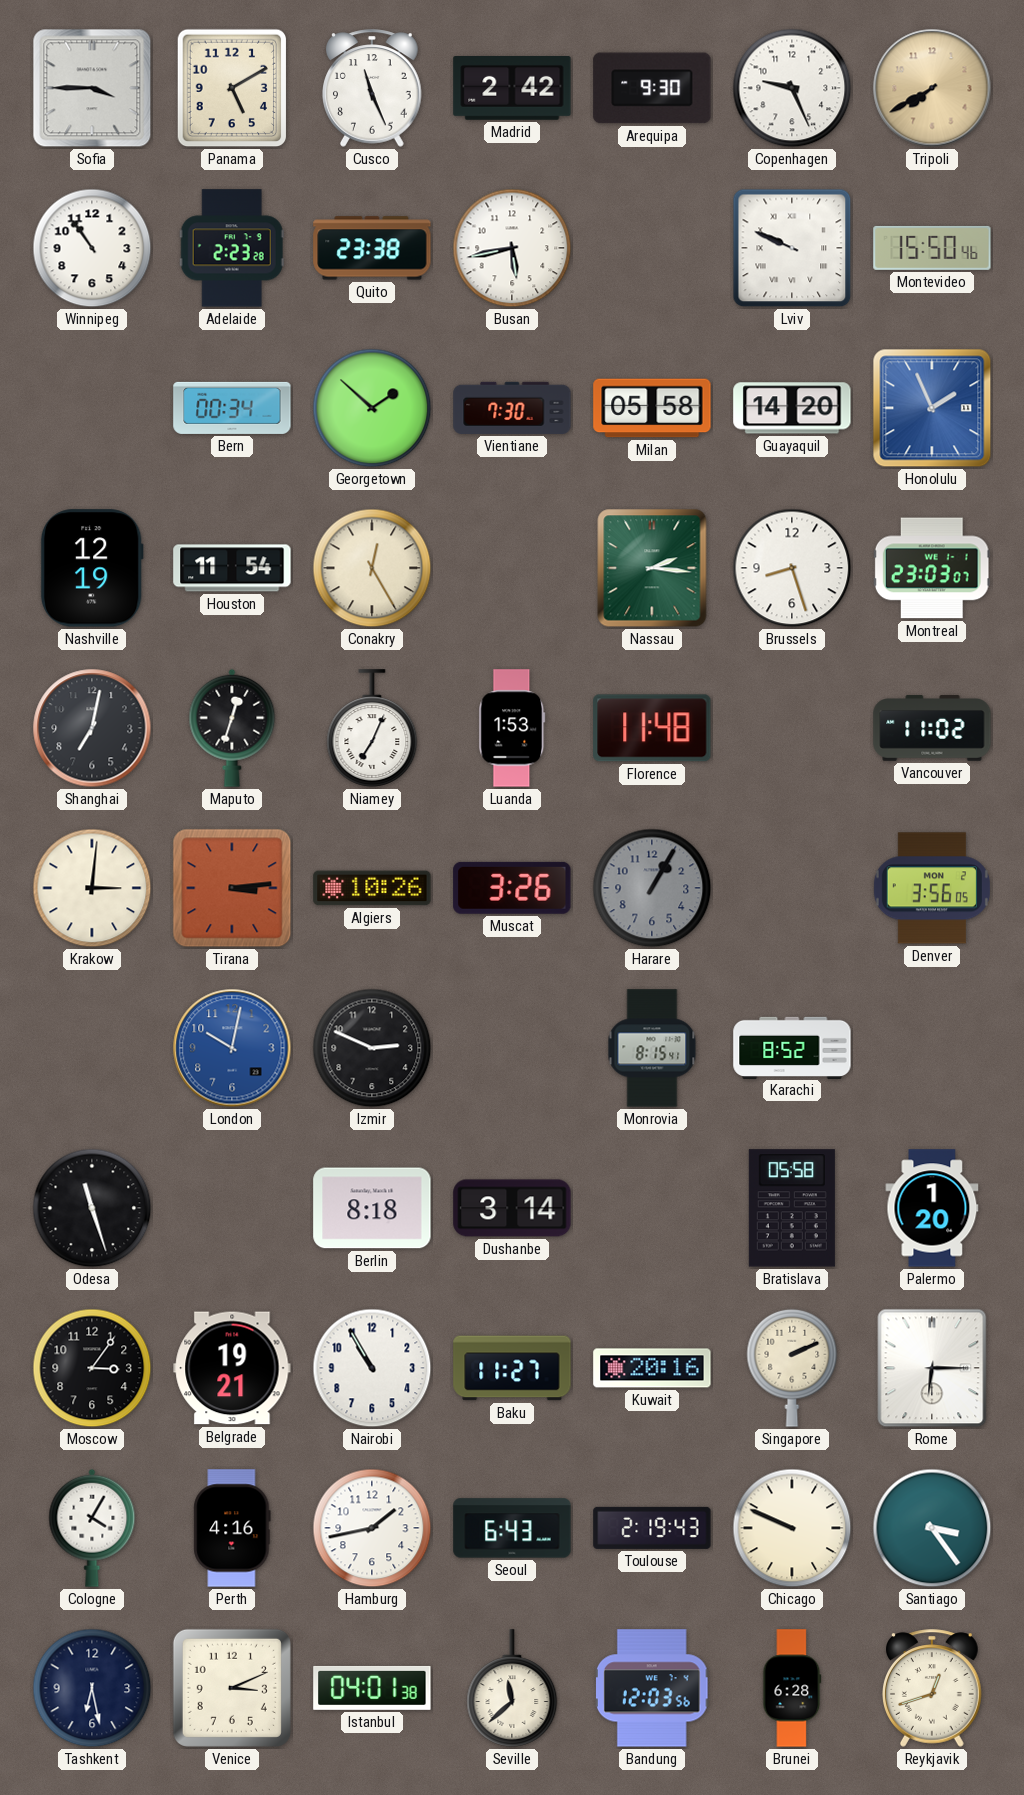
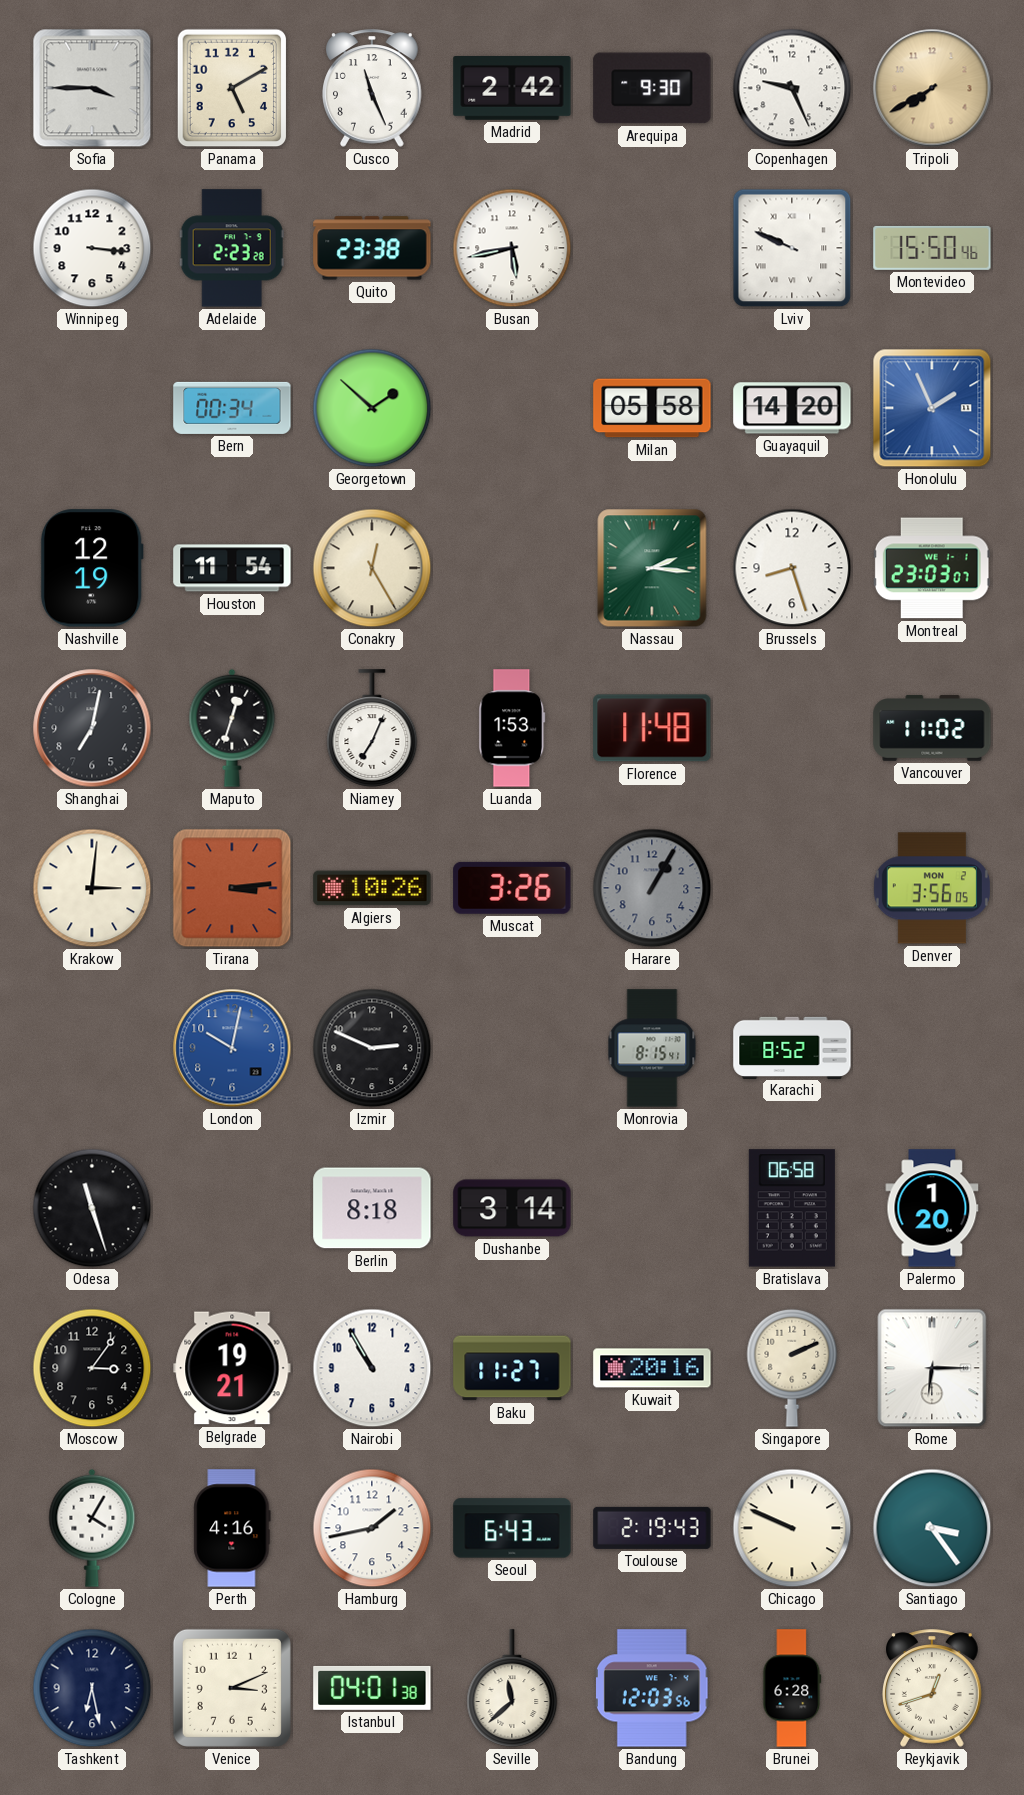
Winnipeg: 10:54 -> 3:16
Vientiane: 7:30 -> none
Bratislava: 05:58 -> 06:58
